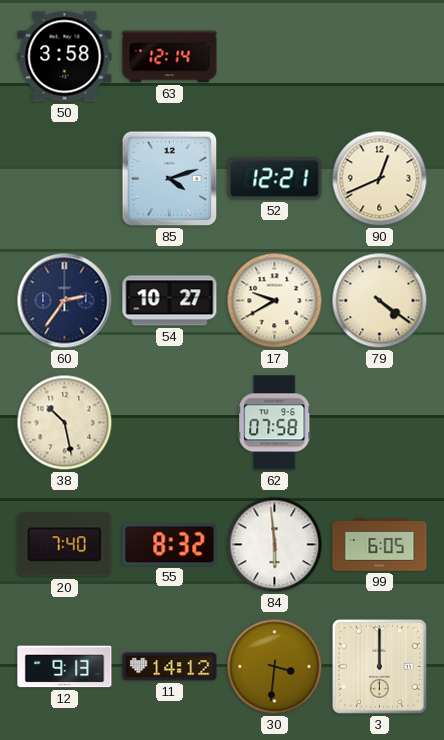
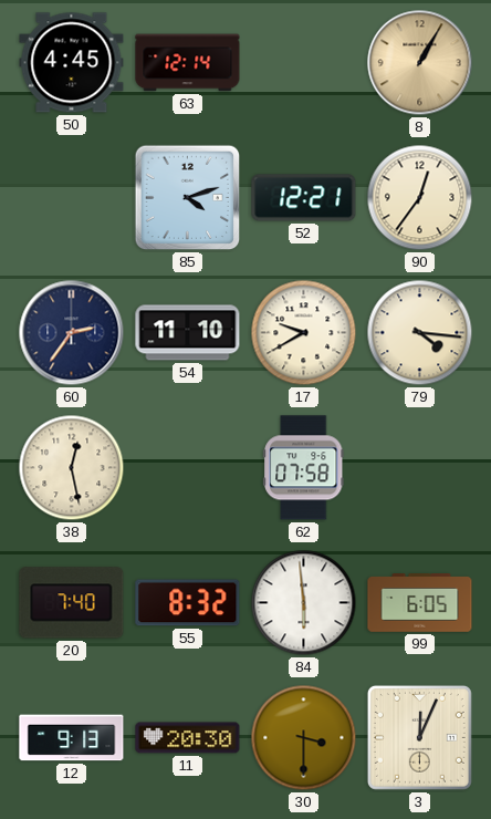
50: 3:58 -> 4:45
8: none -> 1:05
90: 12:41 -> 12:36
54: 10:27 -> 11:10
79: 4:21 -> 4:16
38: 10:28 -> 12:28
11: 14:12 -> 20:30
30: 3:31 -> 3:30
3: 12:00 -> 12:04
